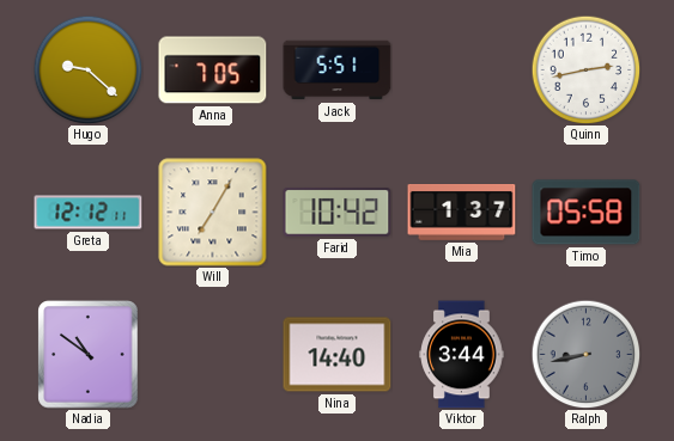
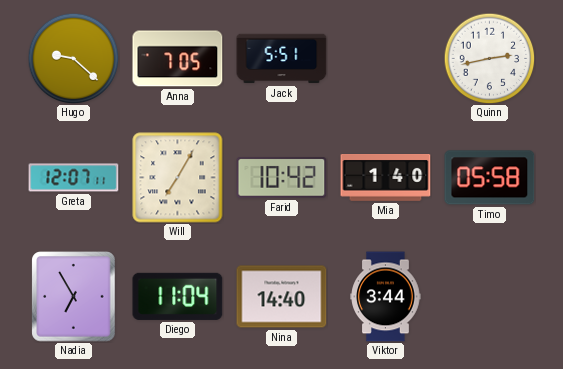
Greta: 12:12 -> 12:07
Mia: 1:37 -> 1:40
Nadia: 10:51 -> 6:55
Diego: none -> 11:04
Ralph: 8:43 -> none
